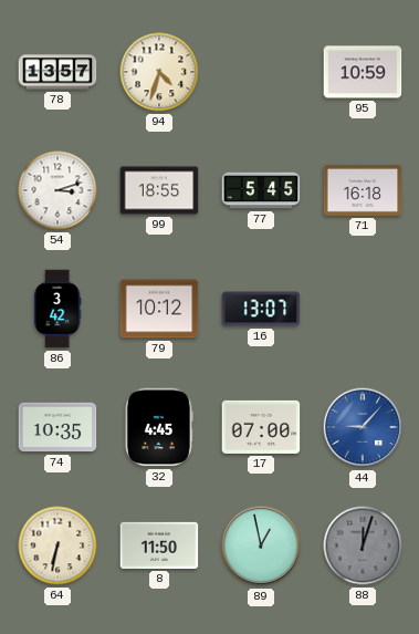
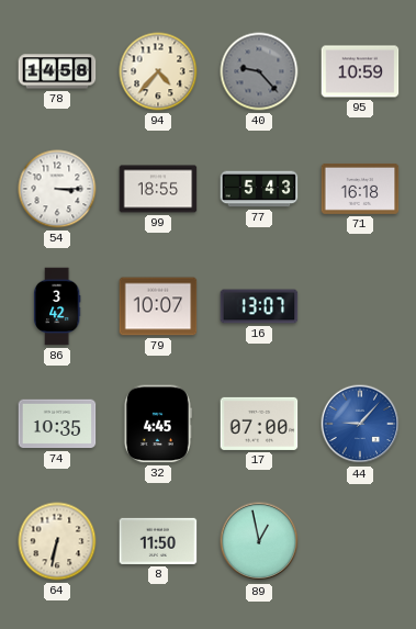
78: 13:57 -> 14:58
94: 4:33 -> 4:37
40: none -> 9:23
54: 3:12 -> 3:15
77: 5:45 -> 5:43
79: 10:12 -> 10:07
88: 12:03 -> none
